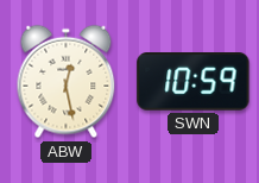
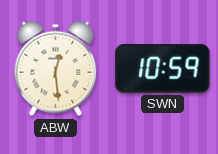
ABW: 12:28 -> 12:29
